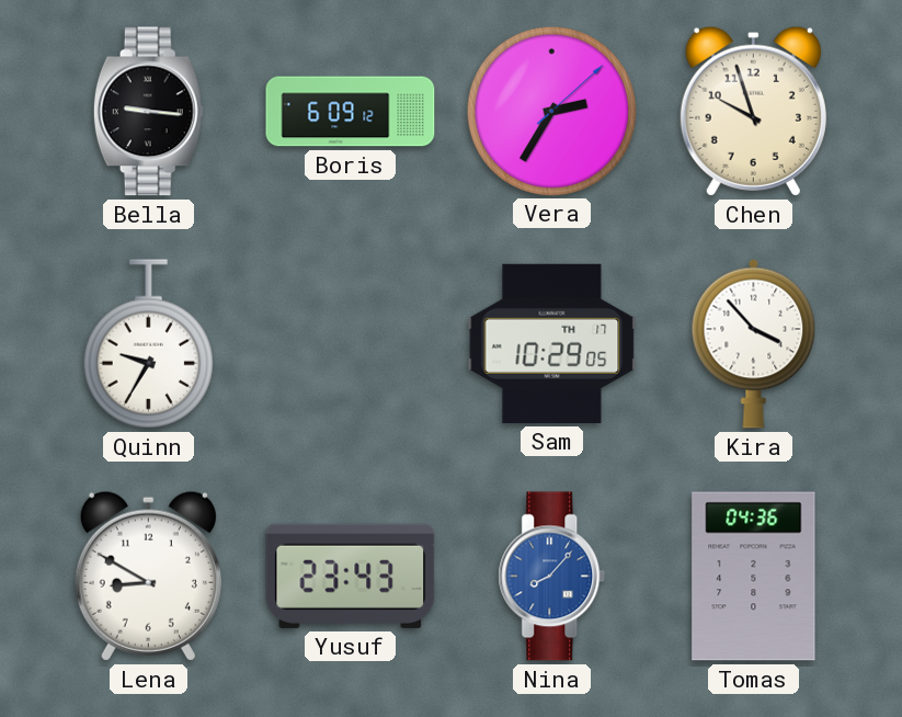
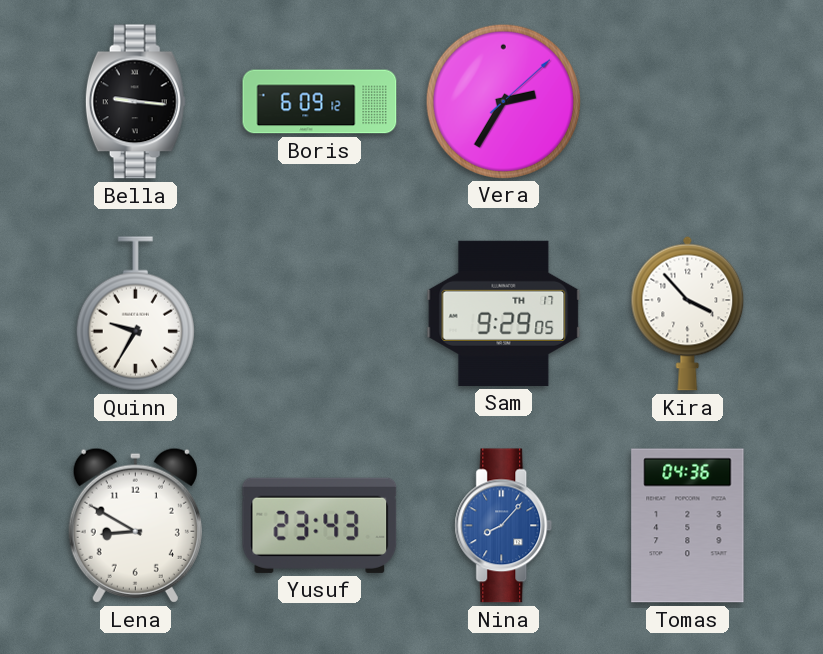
Chen: 9:57 -> none
Sam: 10:29 -> 9:29
